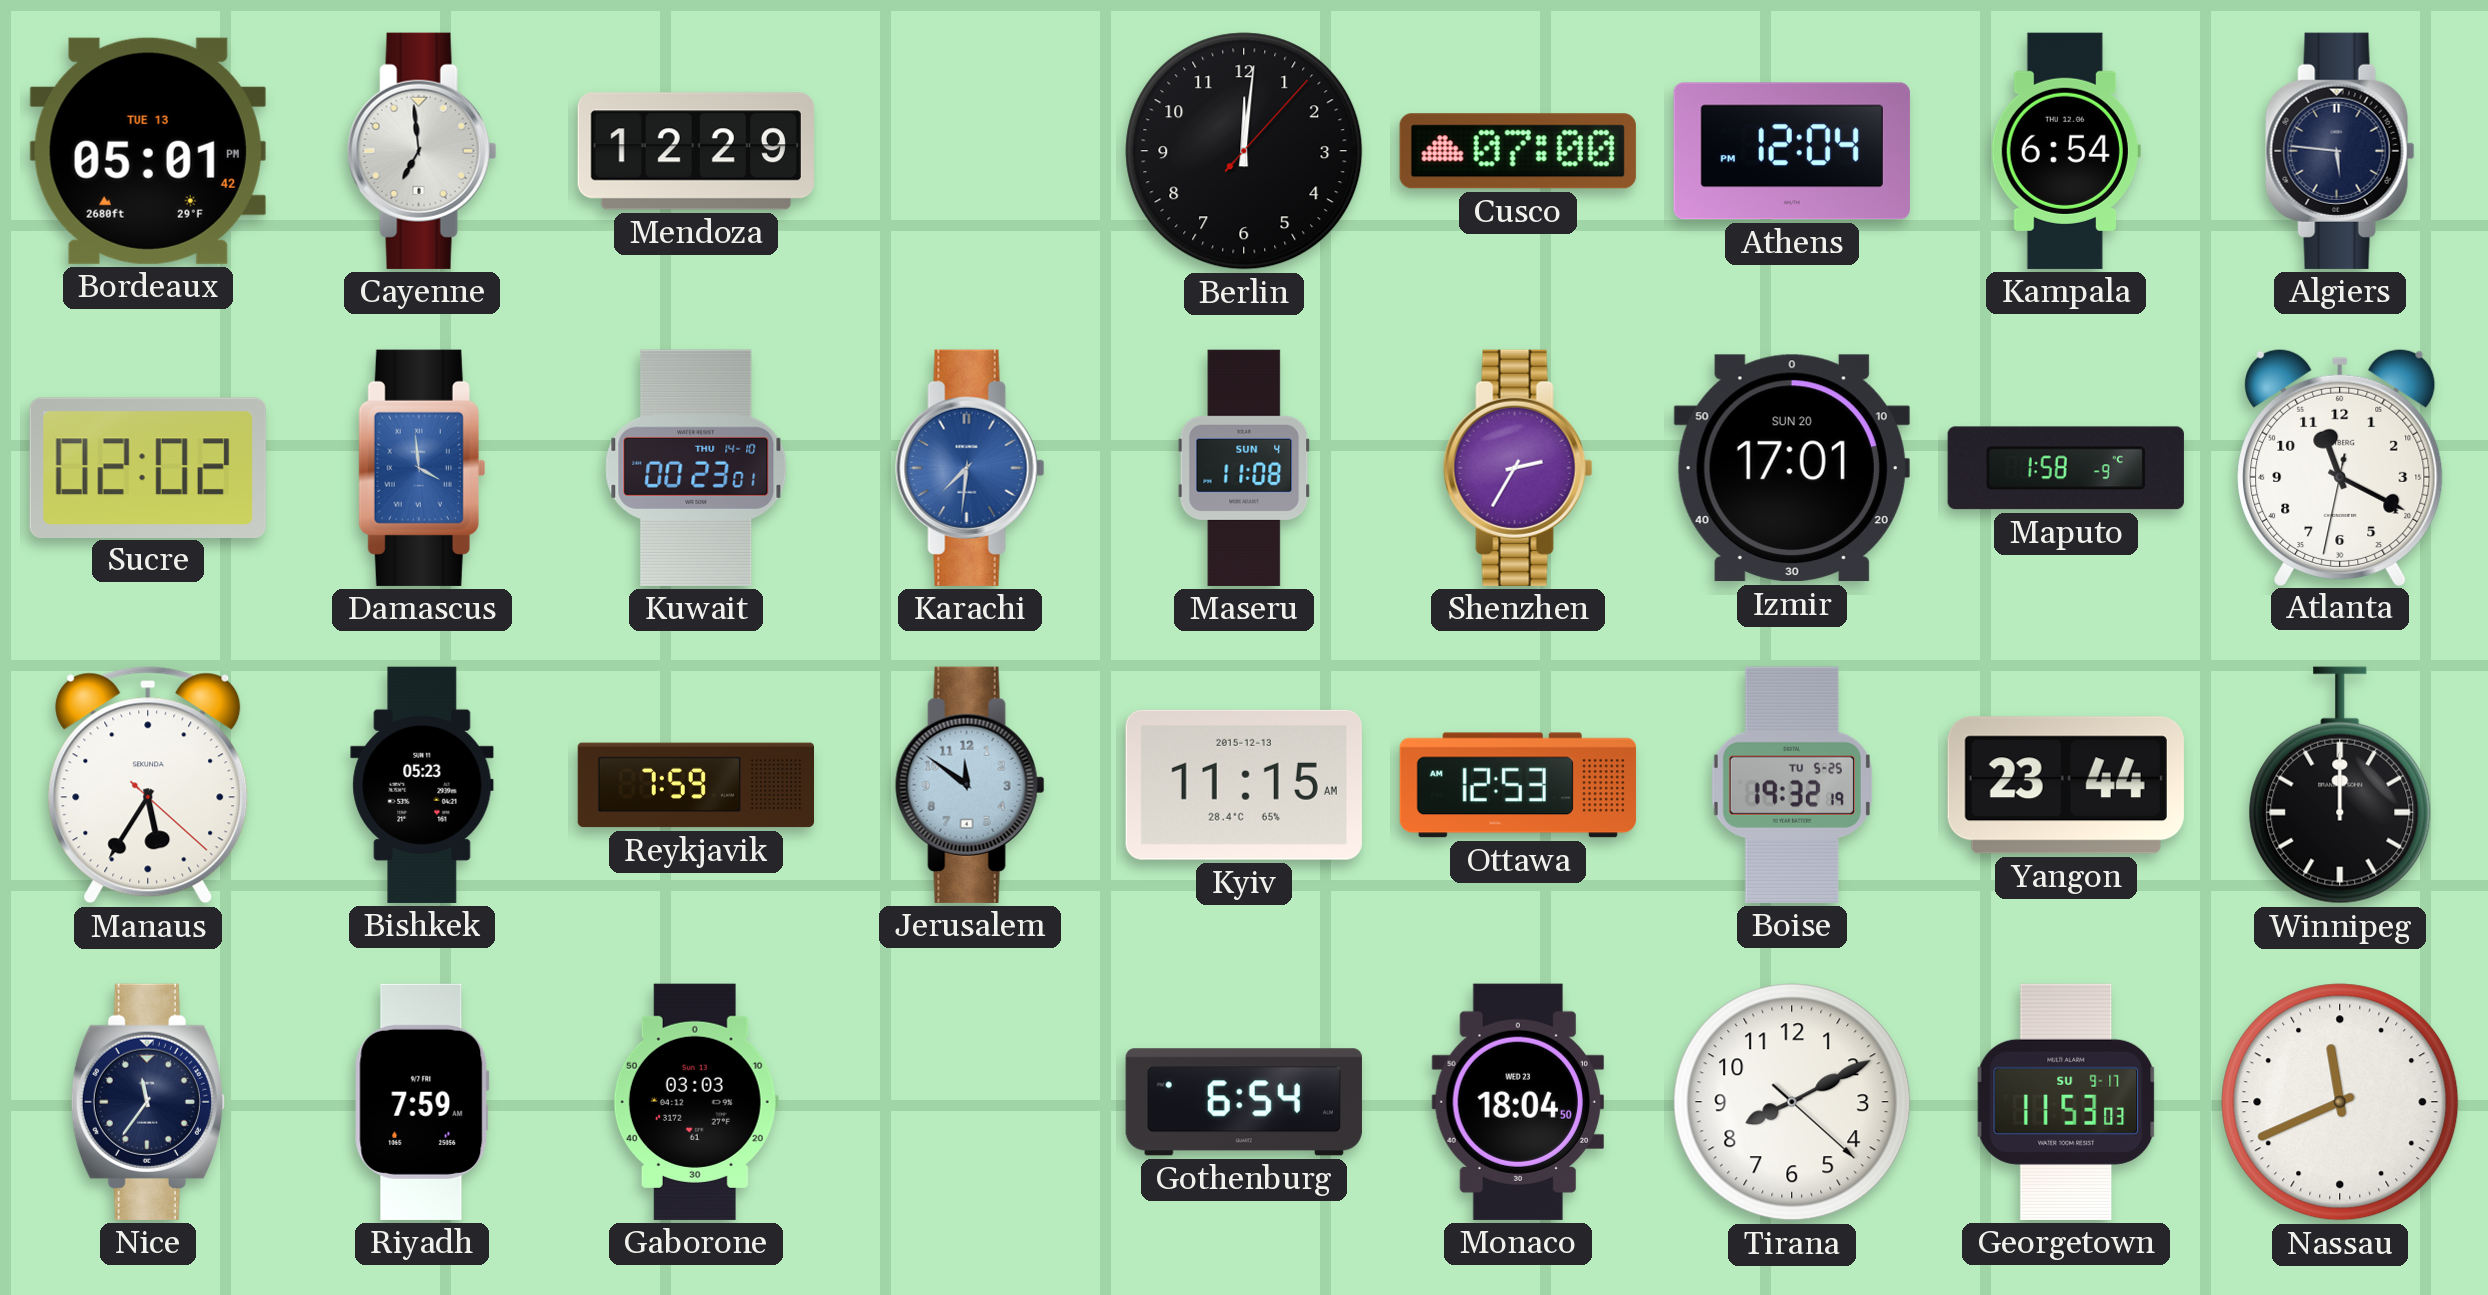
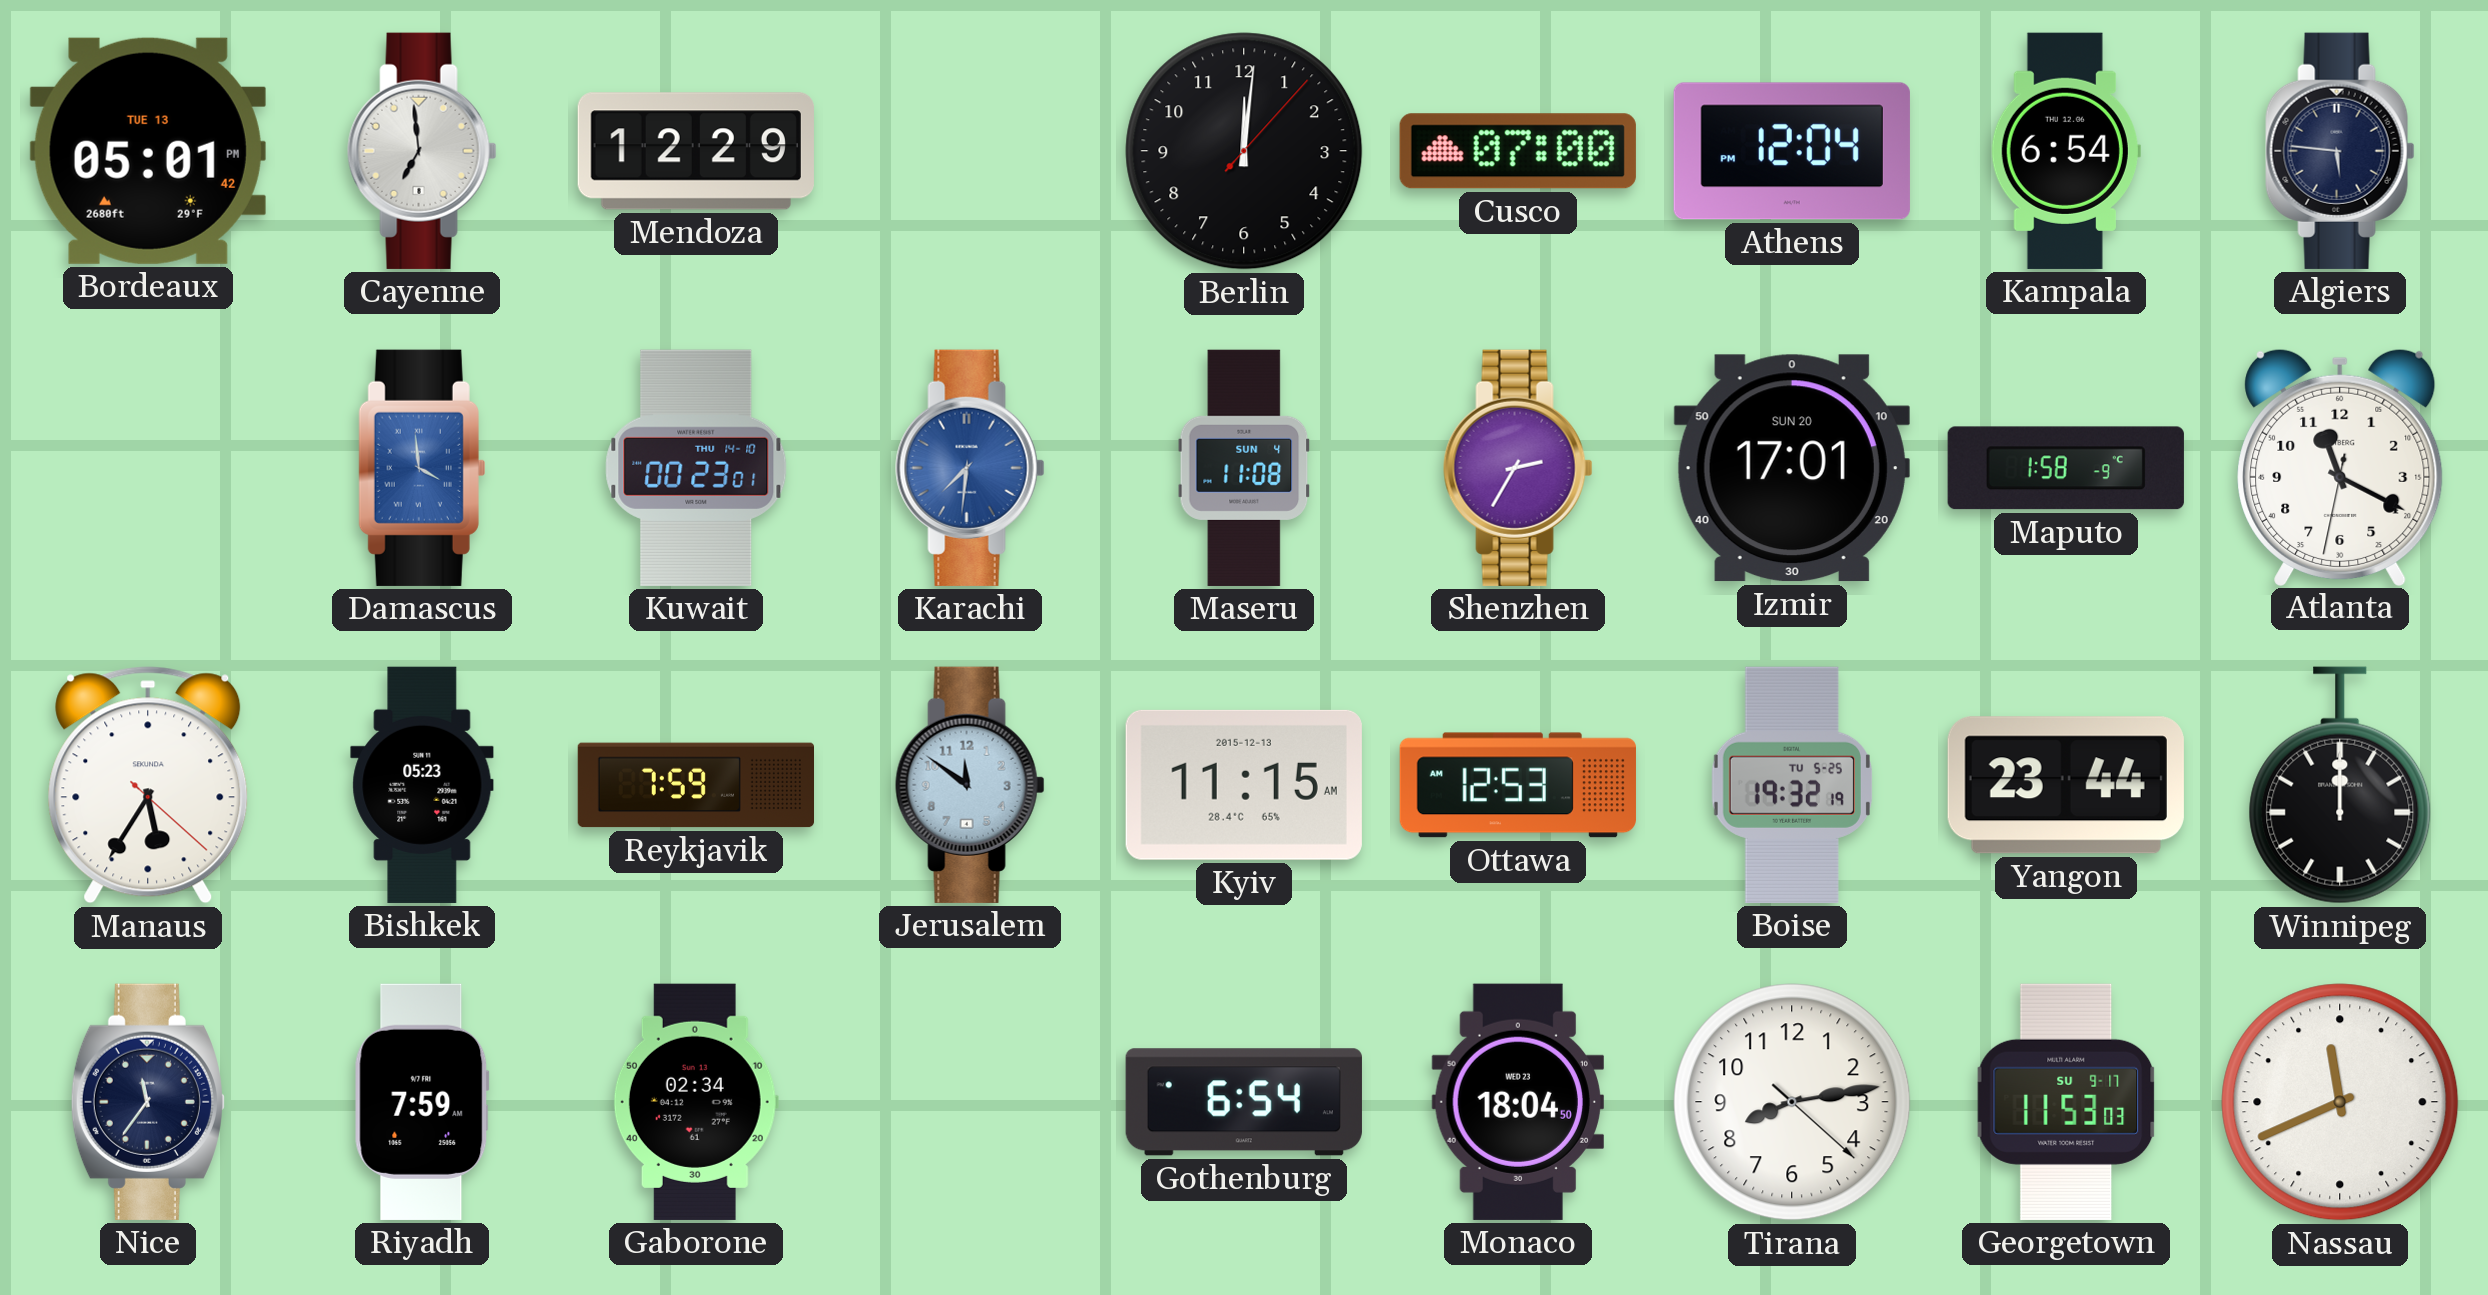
Sucre: 02:02 -> none
Gaborone: 03:03 -> 02:34
Tirana: 8:10 -> 8:13
